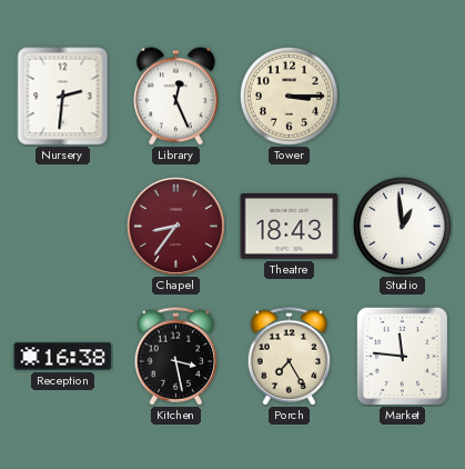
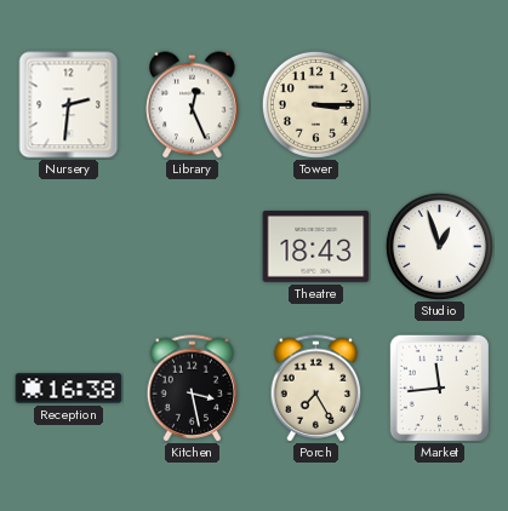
Chapel: 8:36 -> none
Studio: 12:59 -> 12:57
Market: 11:46 -> 11:44
